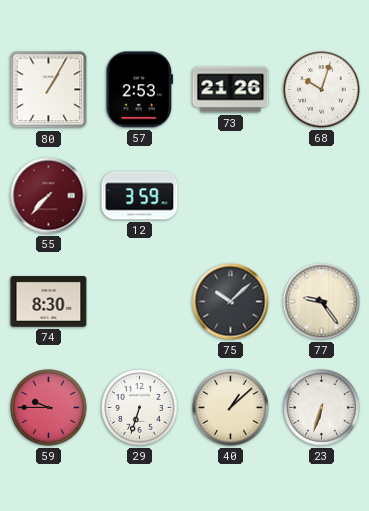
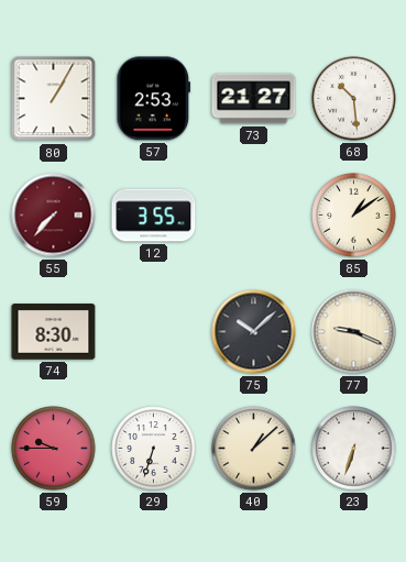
73: 21:26 -> 21:27
68: 10:03 -> 10:29
12: 3:59 -> 3:55
85: none -> 1:09
77: 9:24 -> 9:19
